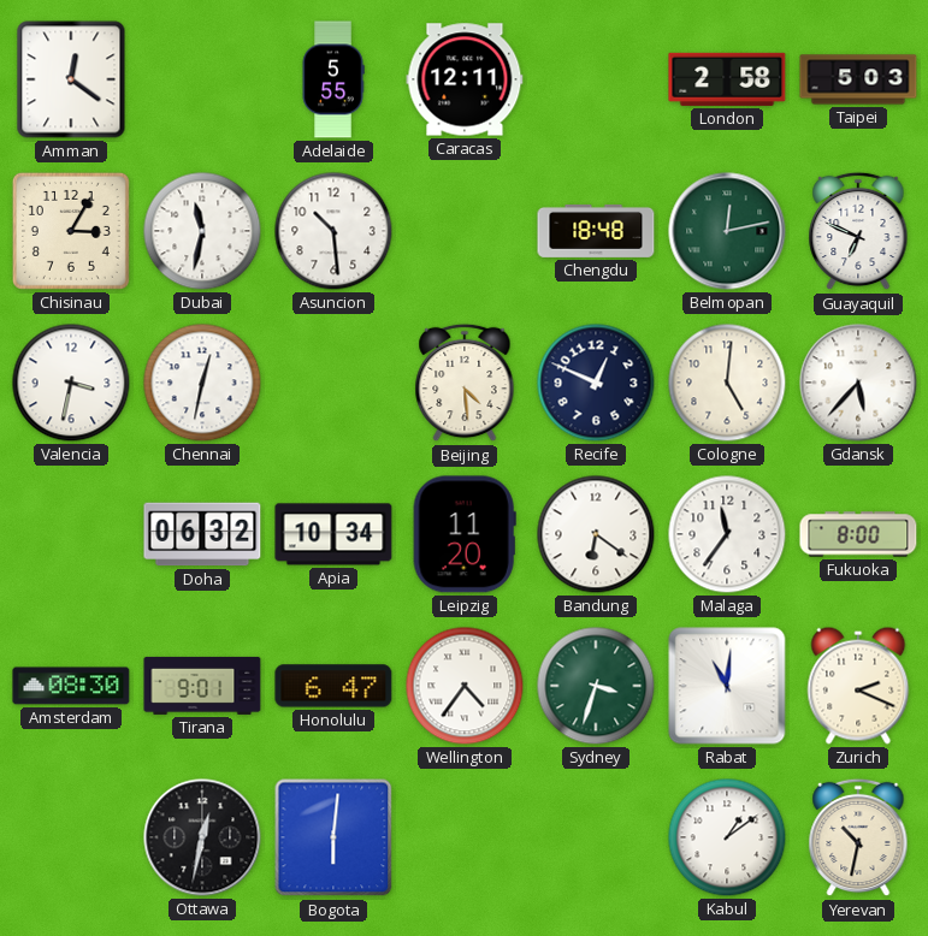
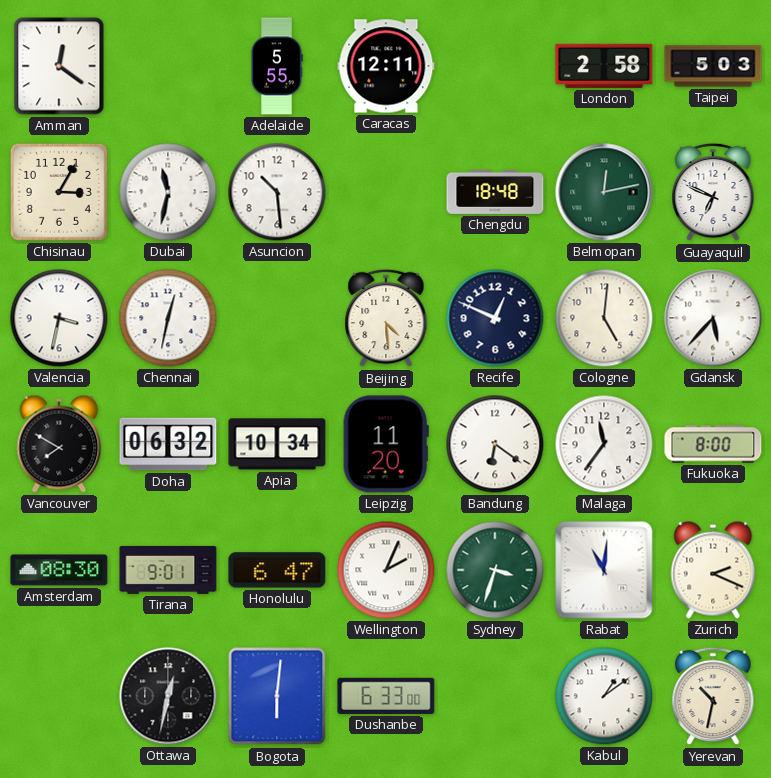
Vancouver: none -> 7:50
Wellington: 4:36 -> 2:04
Dushanbe: none -> 6:33
